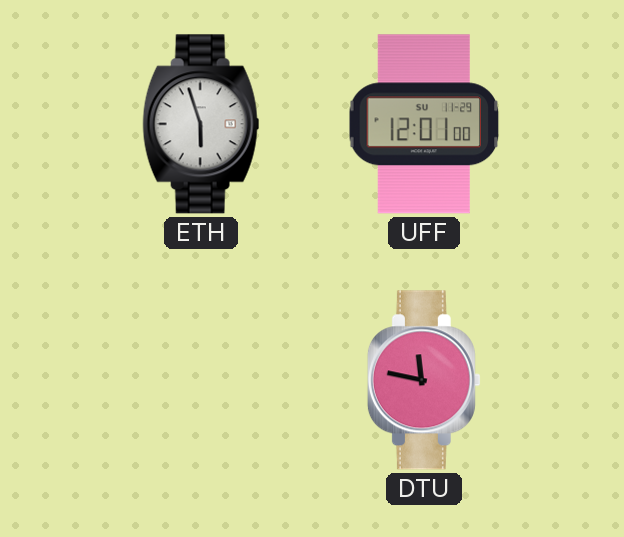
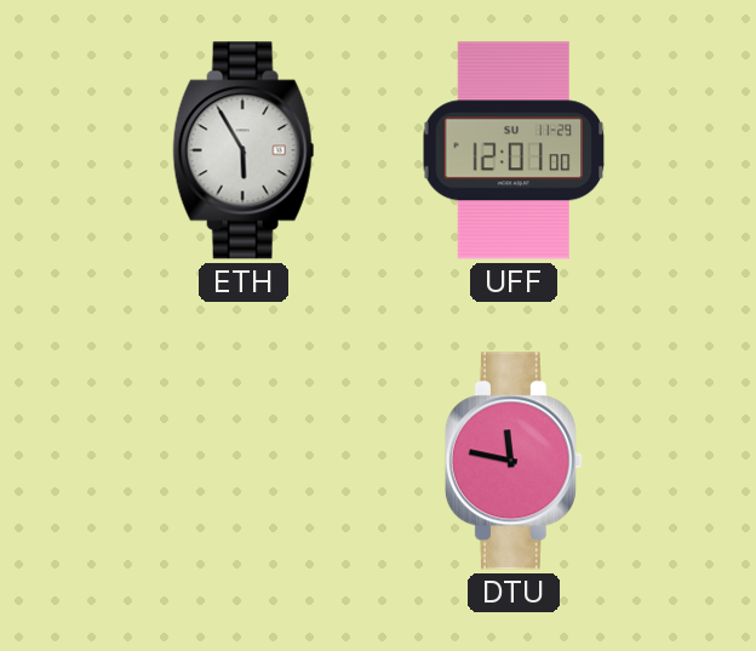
ETH: 5:57 -> 5:55
